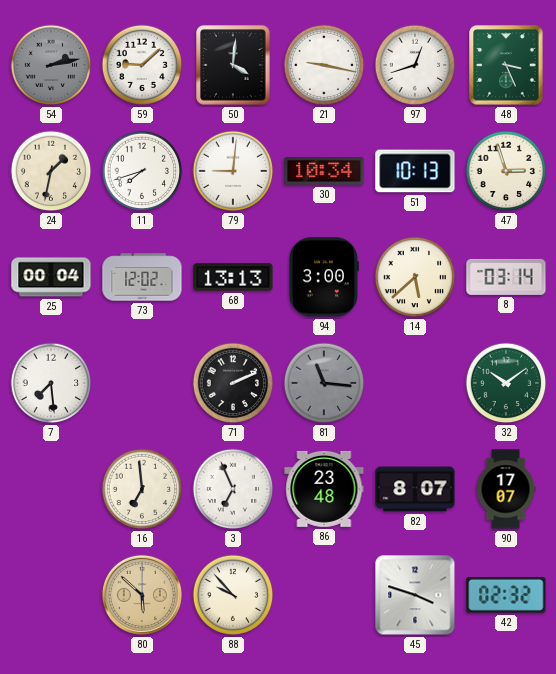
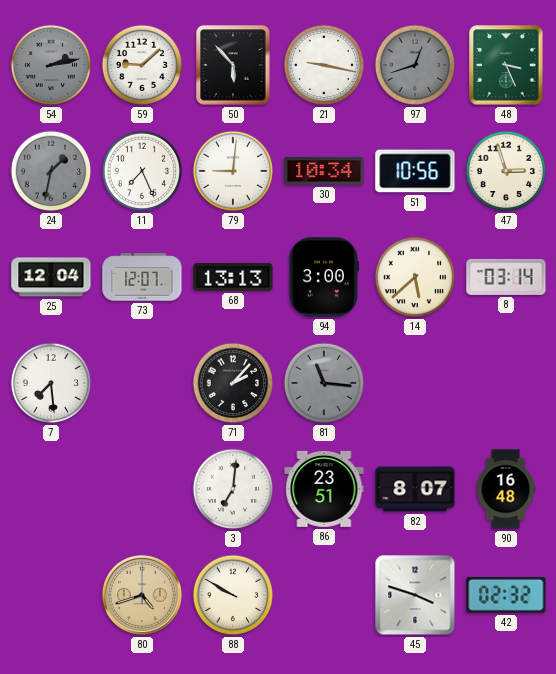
50: 4:01 -> 5:53
97 dial: white -> grey
24 dial: cream -> grey
11: 7:42 -> 7:26
51: 10:13 -> 10:56
25: 00:04 -> 12:04
73: 12:02 -> 12:07
71: 2:11 -> 2:07
32: 10:09 -> none
16: 6:59 -> none
3: 6:56 -> 7:01
86: 23:48 -> 23:51
90: 17:07 -> 16:48
80: 5:52 -> 4:42
88: 9:53 -> 9:50
